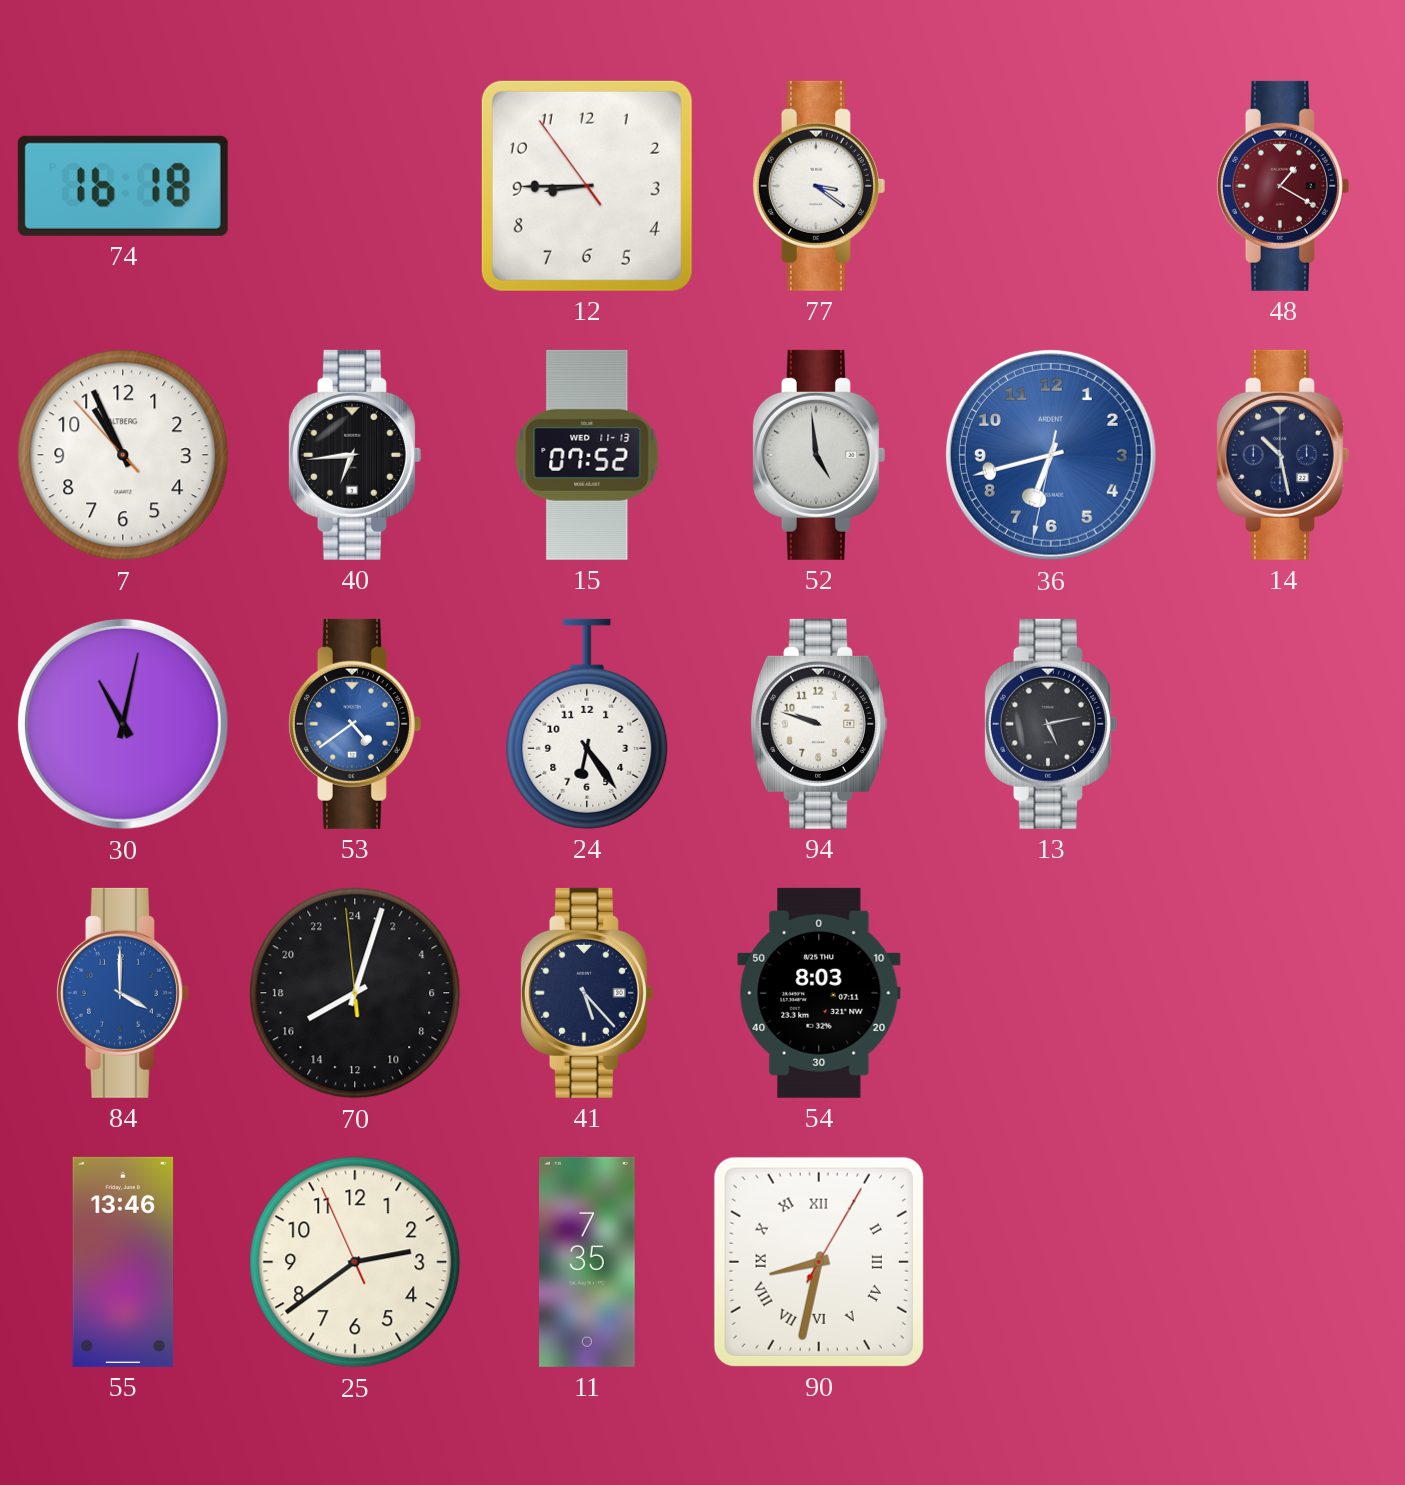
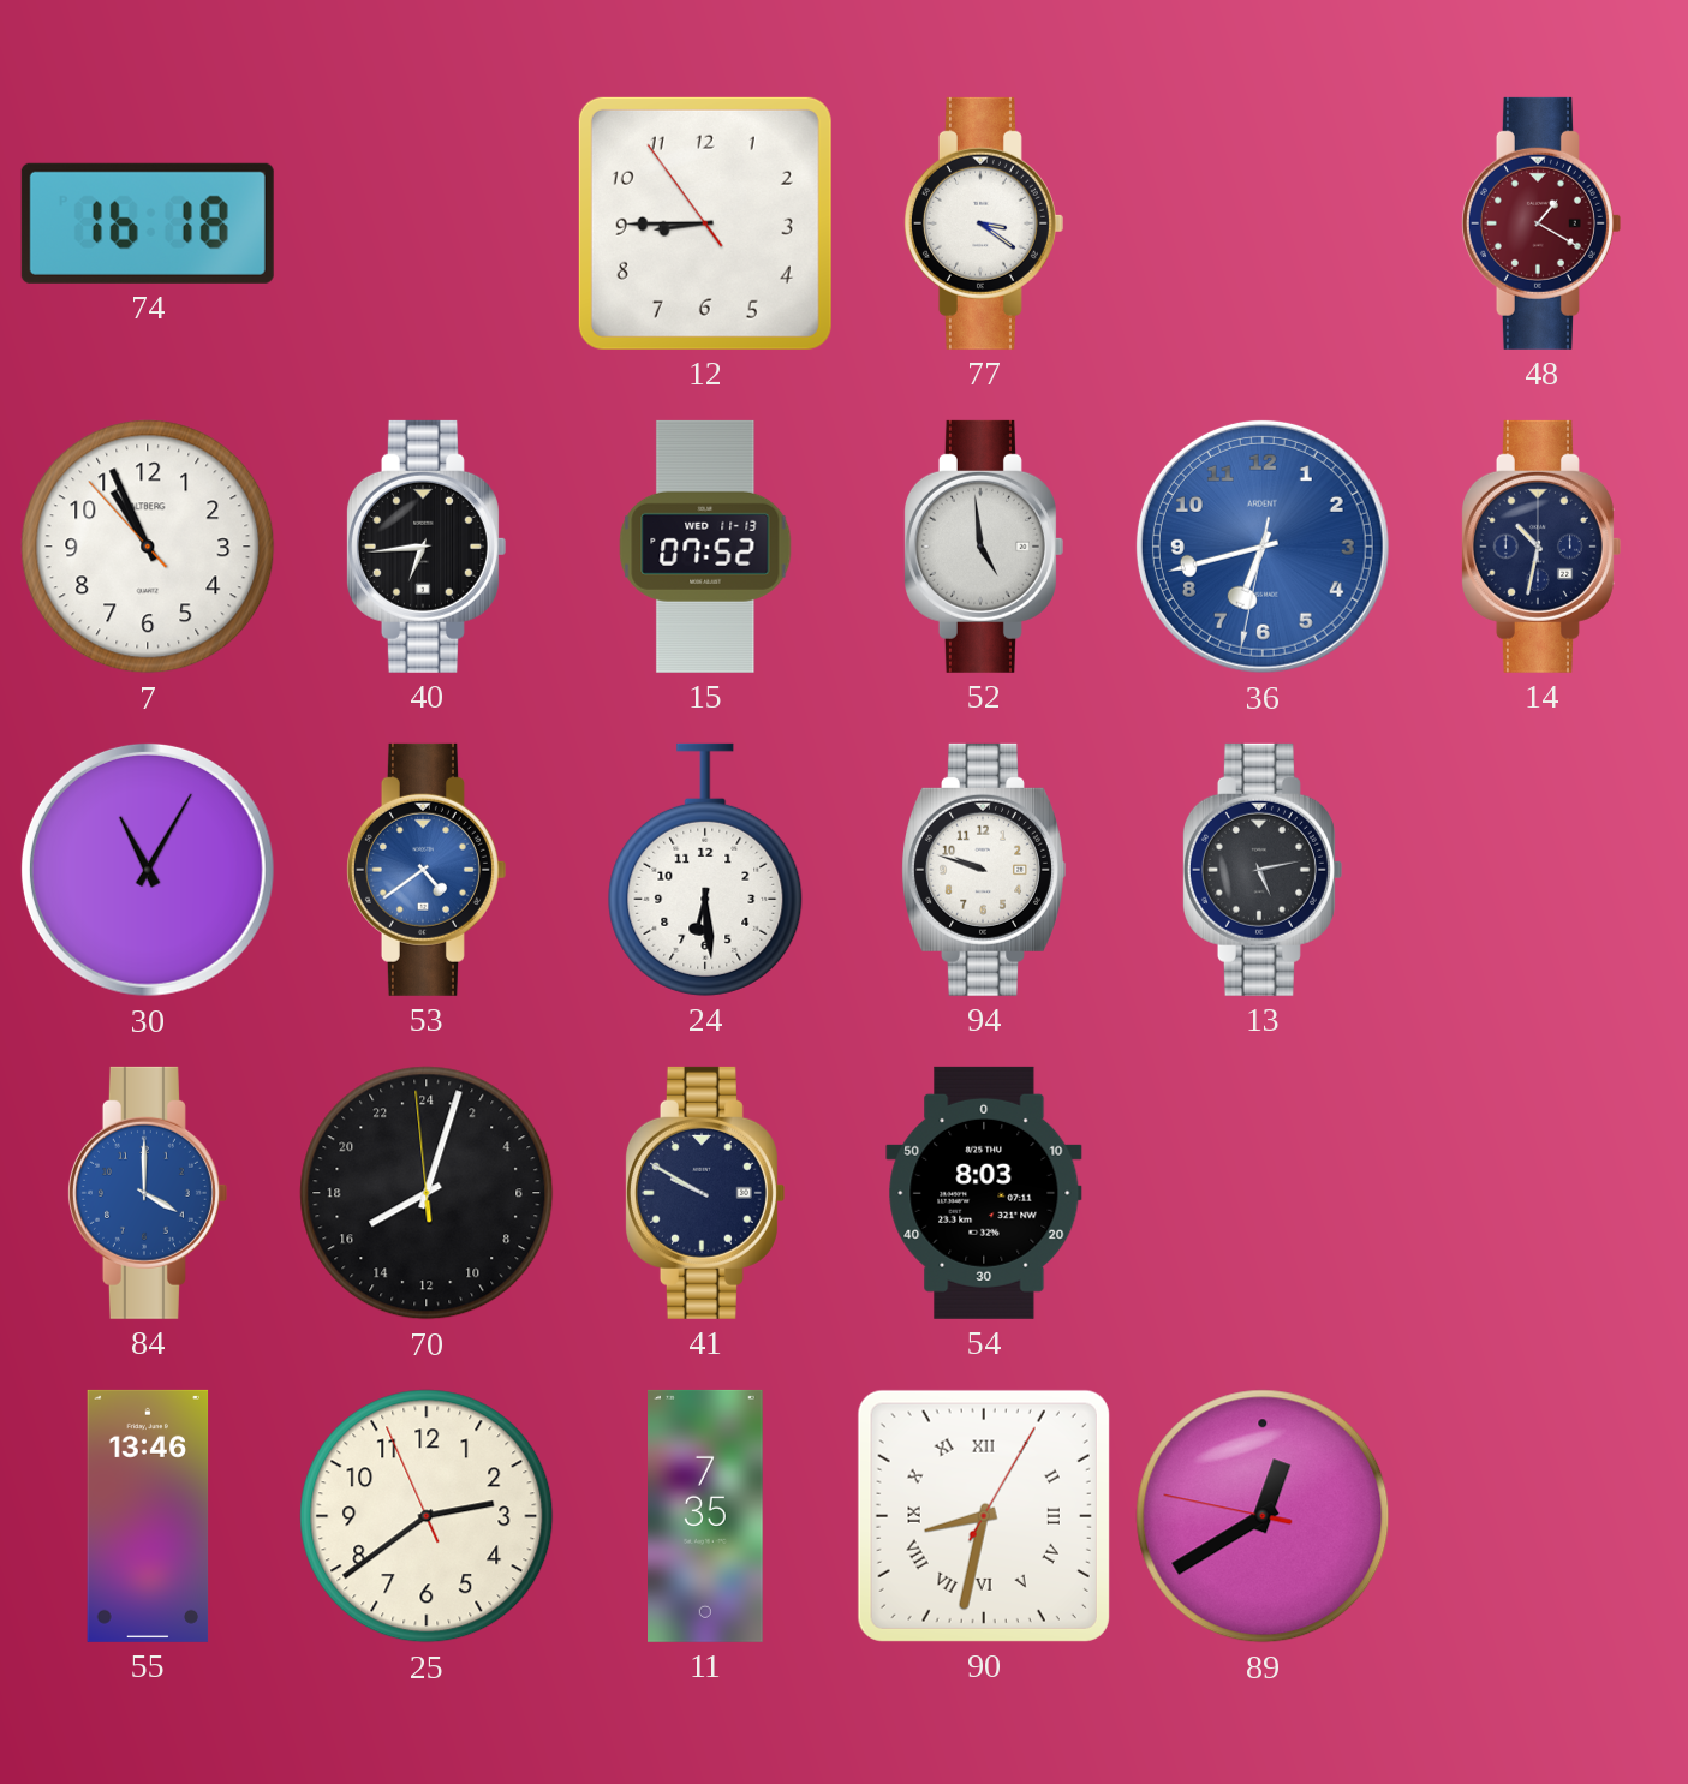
14: 10:28 -> 10:32
30: 11:02 -> 11:05
24: 6:24 -> 6:29
41: 5:23 -> 9:50
89: none -> 12:39
